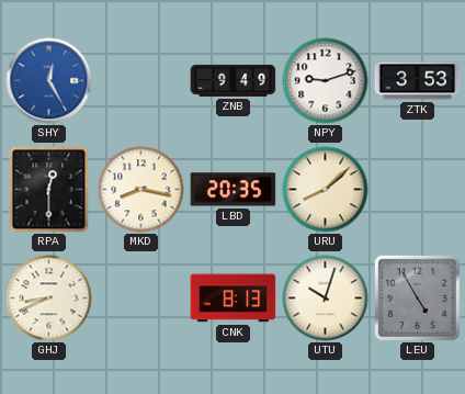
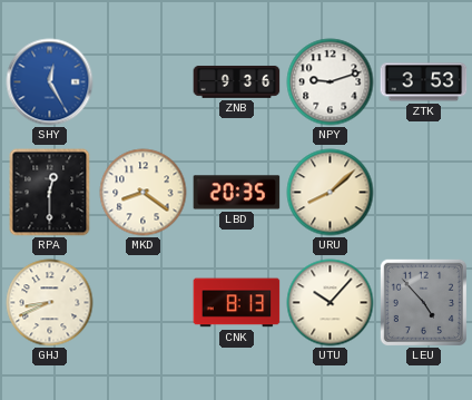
ZNB: 9:49 -> 9:36
MKD: 8:17 -> 8:21
UTU: 10:03 -> 10:07
LEU: 4:55 -> 4:53
